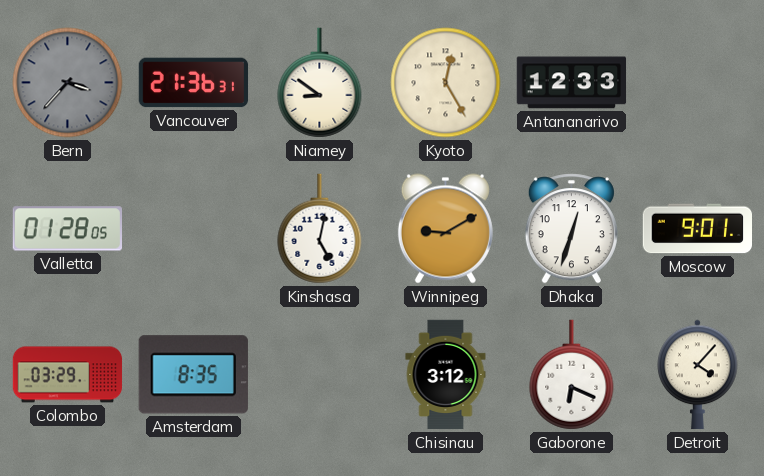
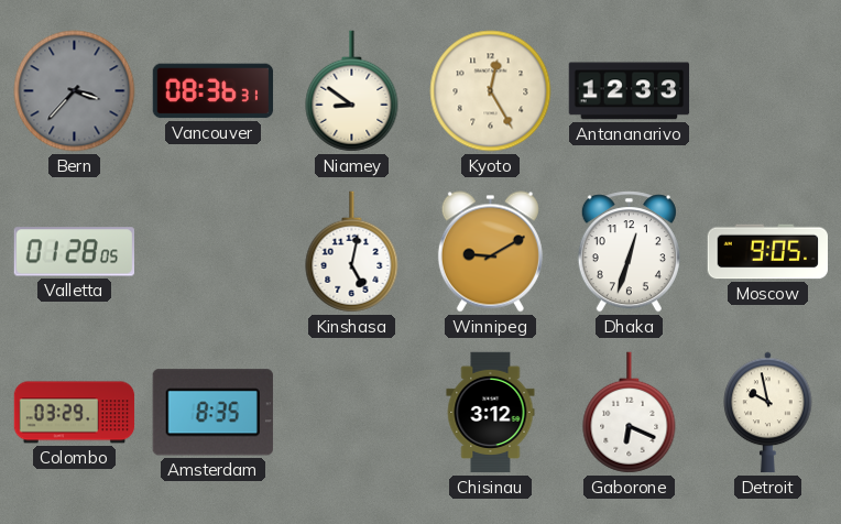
Vancouver: 21:36 -> 08:36
Moscow: 9:01 -> 9:05
Detroit: 4:07 -> 9:58
